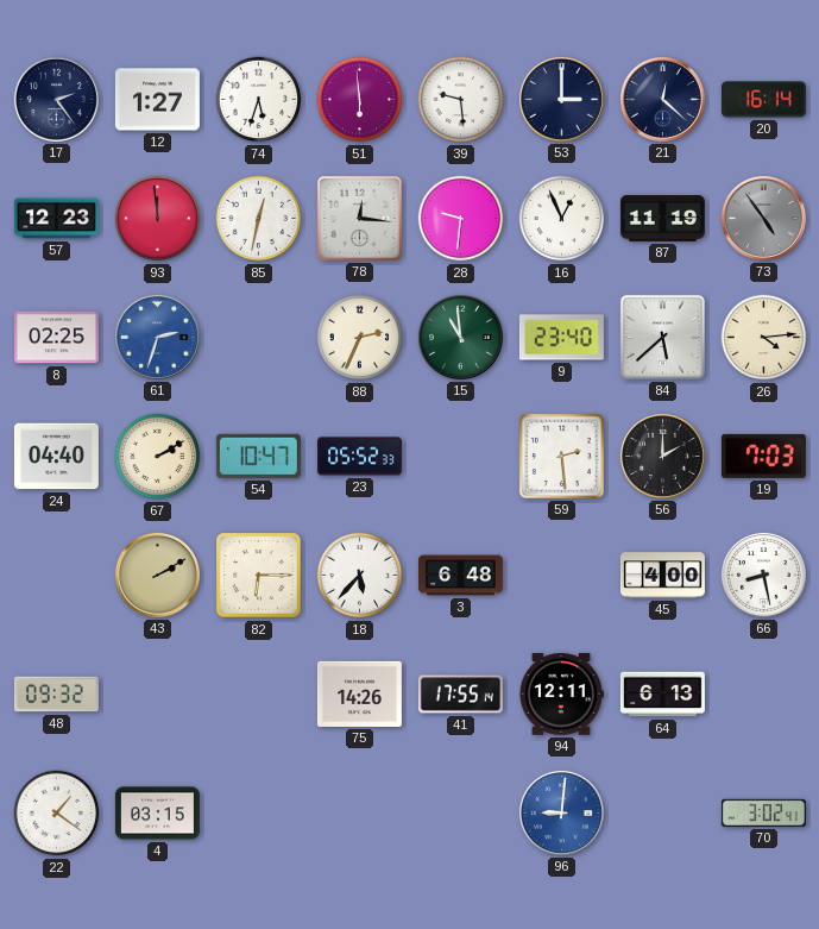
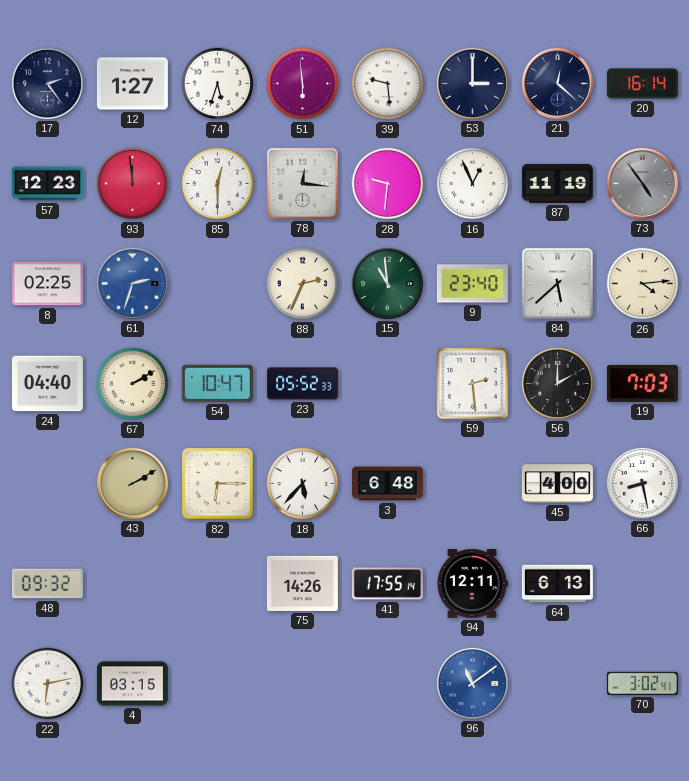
85: 12:32 -> 12:30
22: 1:21 -> 6:13
96: 9:01 -> 11:09
